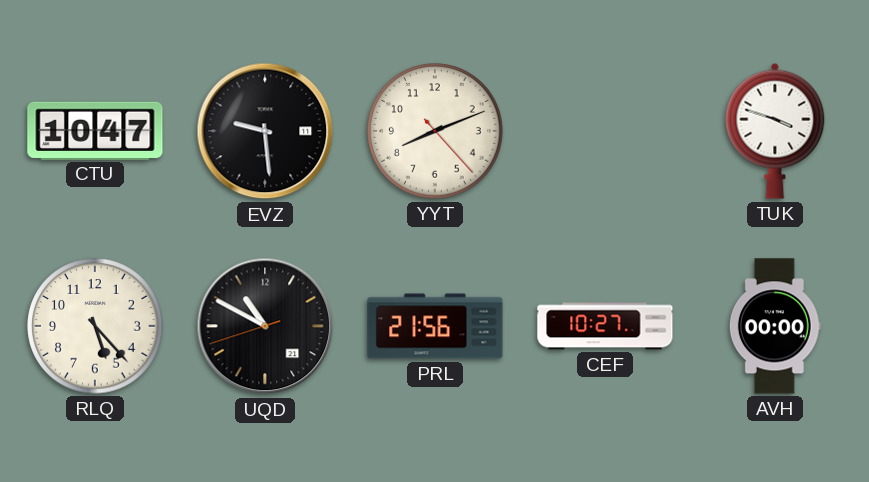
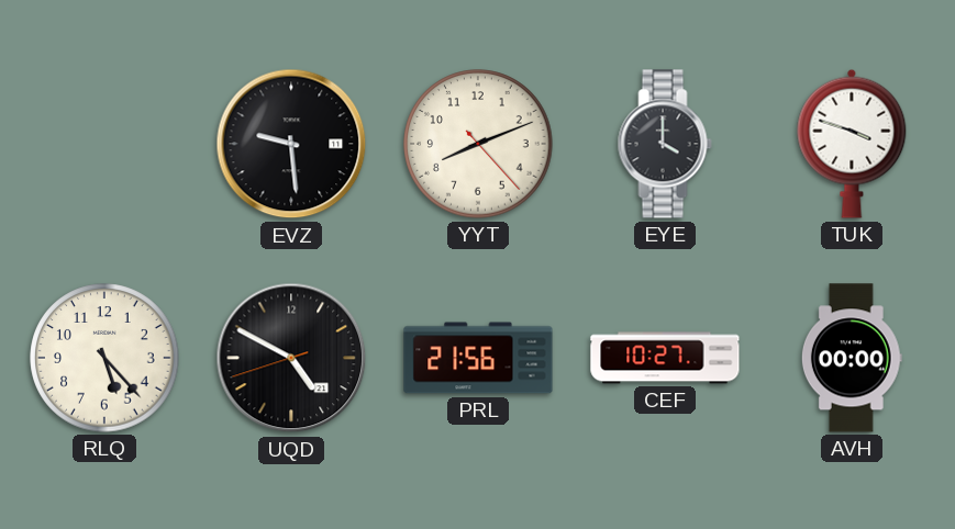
CTU: 10:47 -> none
EYE: none -> 4:00
UQD: 10:49 -> 4:49
